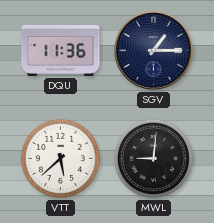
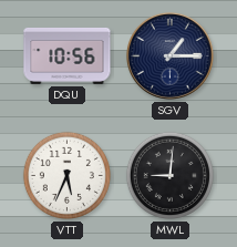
DQU: 11:36 -> 10:56
VTT: 5:38 -> 5:34
